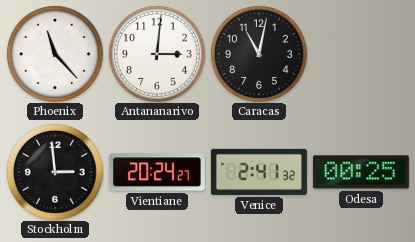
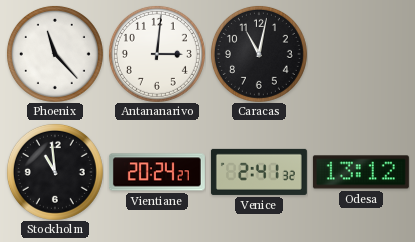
Stockholm: 2:59 -> 10:59
Odesa: 00:25 -> 13:12
